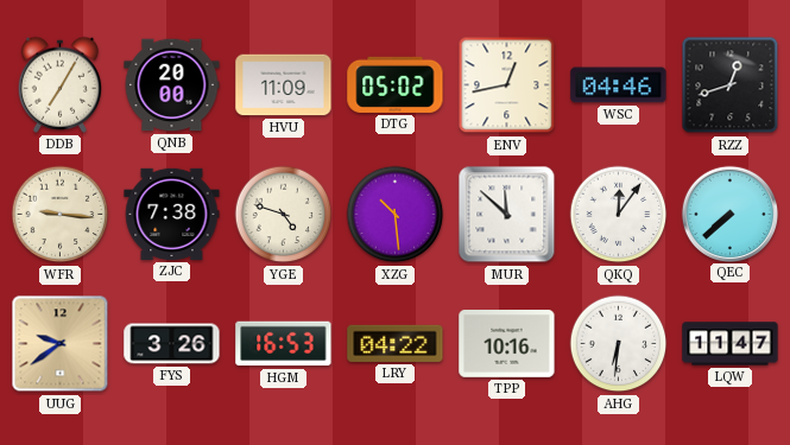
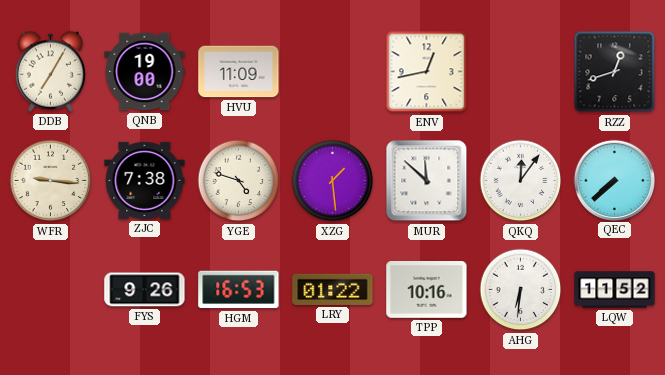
QNB: 20:00 -> 19:00
DTG: 05:02 -> none
WSC: 04:46 -> none
XZG: 10:29 -> 1:29
UUG: 9:39 -> none
FYS: 3:26 -> 9:26
LRY: 04:22 -> 01:22
LQW: 11:47 -> 11:52
